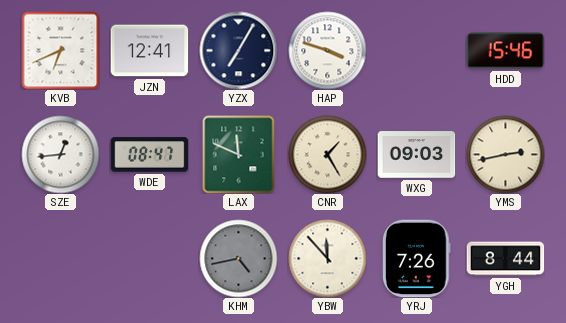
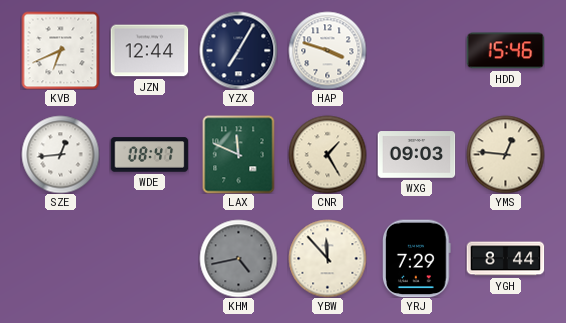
JZN: 12:41 -> 12:44
YMS: 2:43 -> 12:46
YRJ: 7:26 -> 7:29
